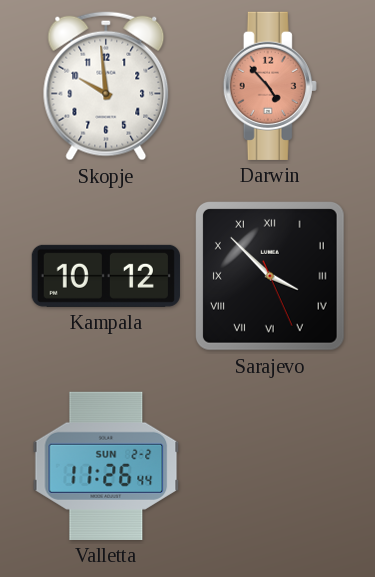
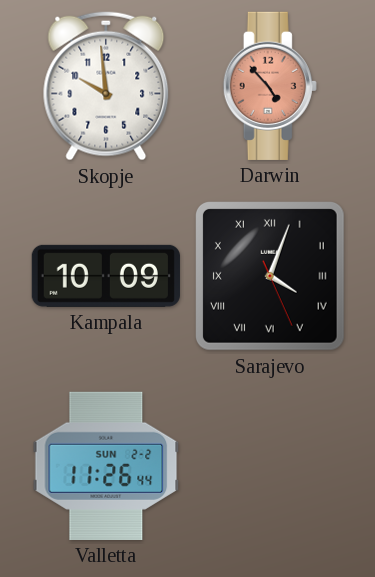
Kampala: 10:12 -> 10:09
Sarajevo: 3:52 -> 4:03
